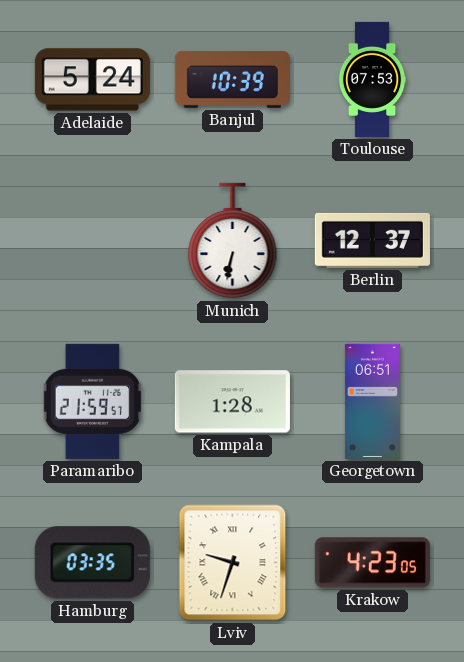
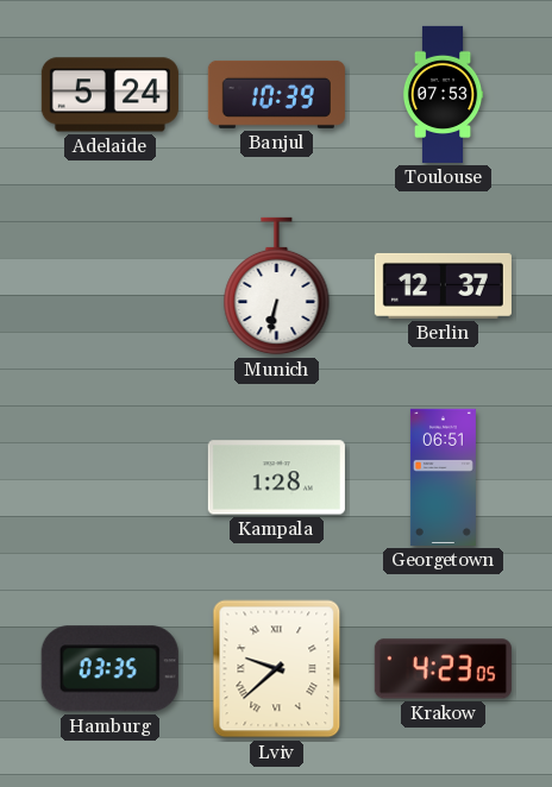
Paramaribo: 21:59 -> none
Lviv: 9:33 -> 9:38
